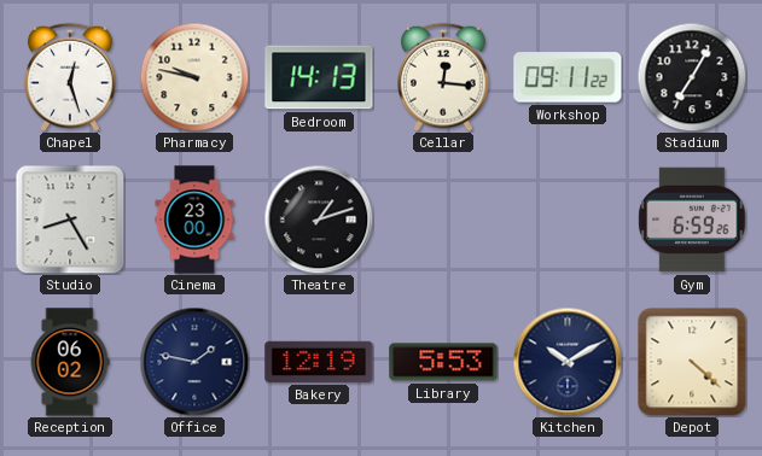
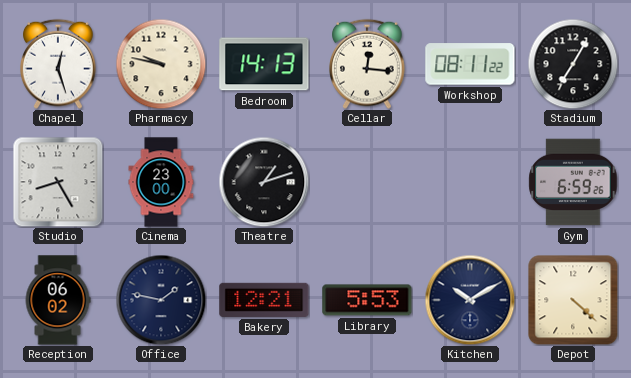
Workshop: 09:11 -> 08:11
Bakery: 12:19 -> 12:21
